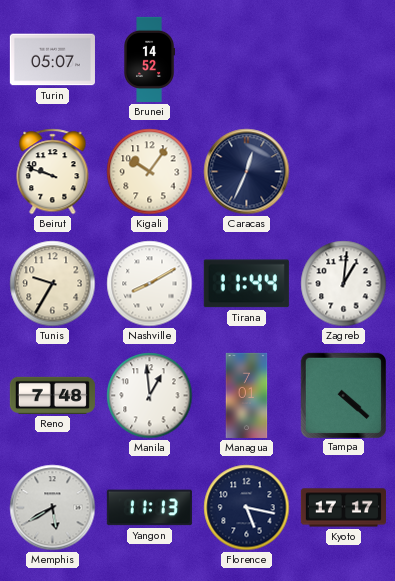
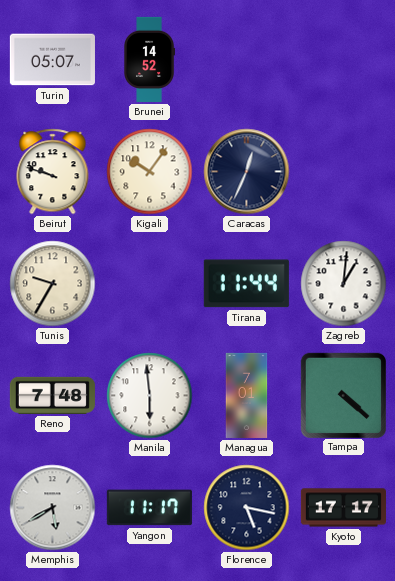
Nashville: 8:10 -> none
Manila: 12:59 -> 5:59
Yangon: 11:13 -> 11:17
